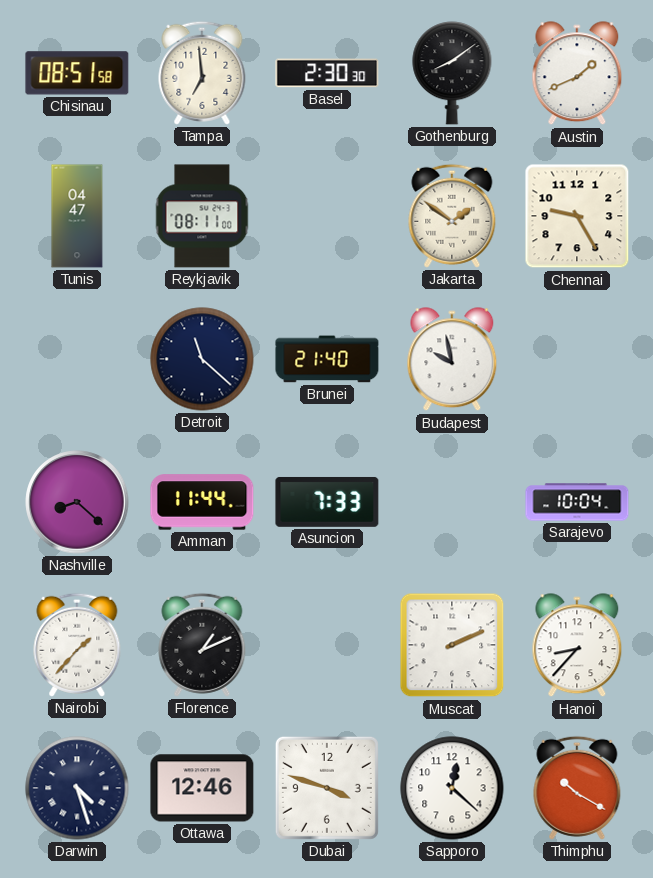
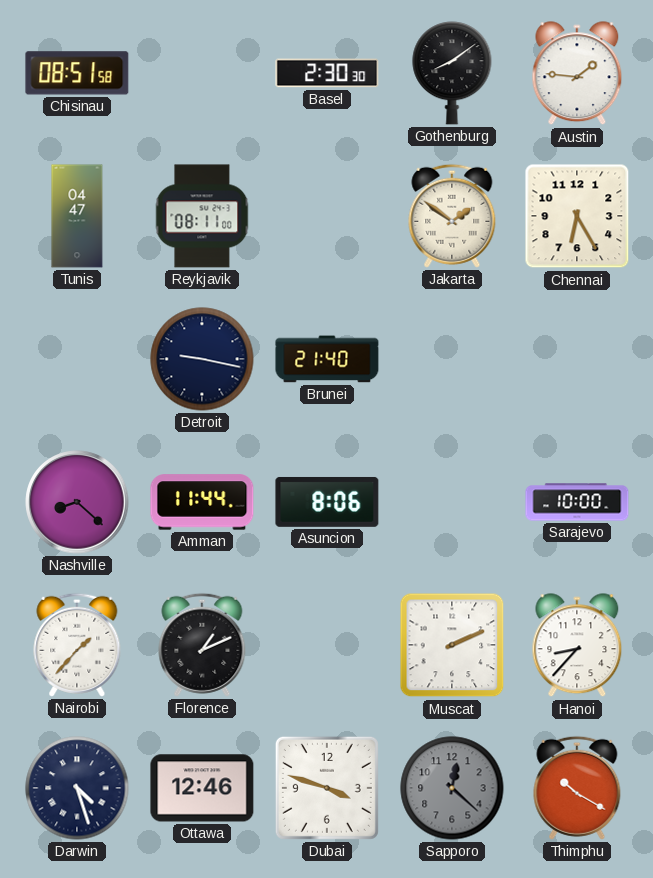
Tampa: 6:59 -> none
Austin: 1:41 -> 1:46
Chennai: 9:25 -> 6:25
Detroit: 11:22 -> 9:17
Budapest: 9:58 -> none
Asuncion: 7:33 -> 8:06
Sarajevo: 10:04 -> 10:00
Sapporo dial: white -> grey
